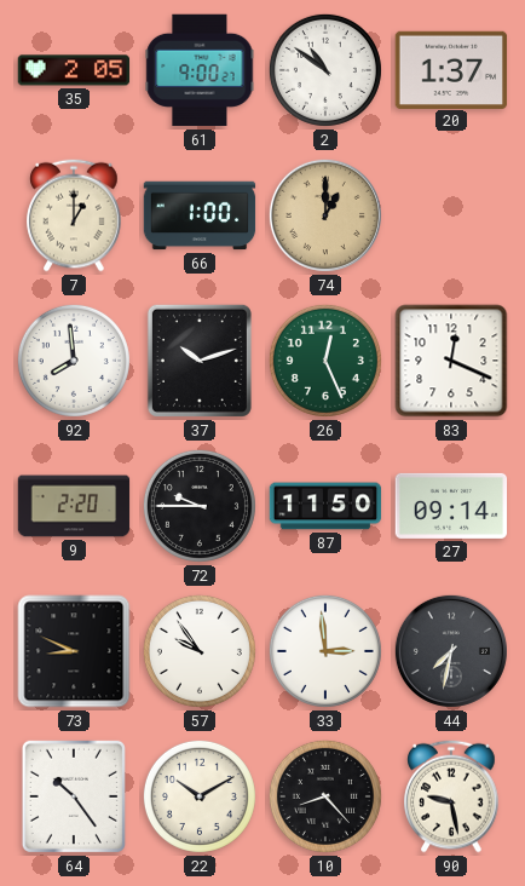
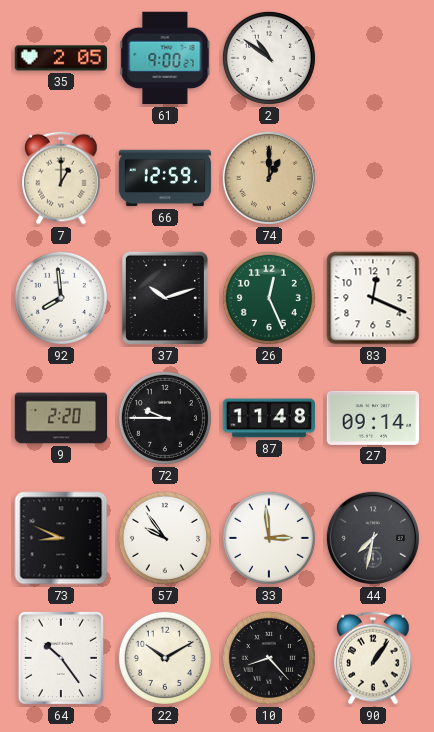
20: 1:37 -> none
66: 1:00 -> 12:59
87: 11:50 -> 11:48
90: 9:28 -> 1:06
